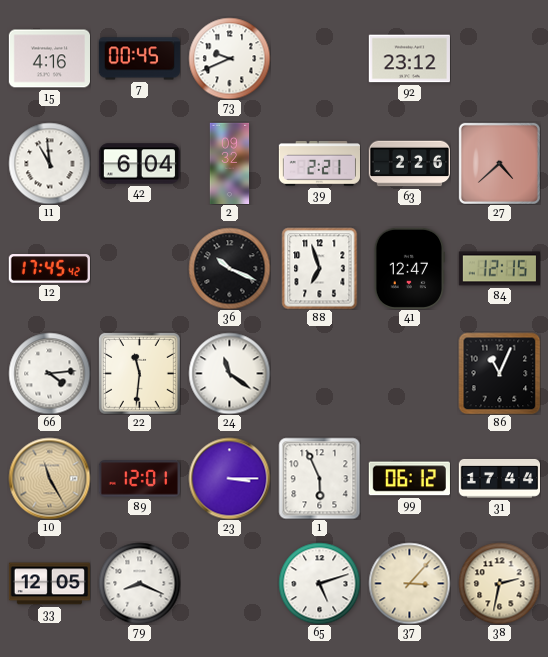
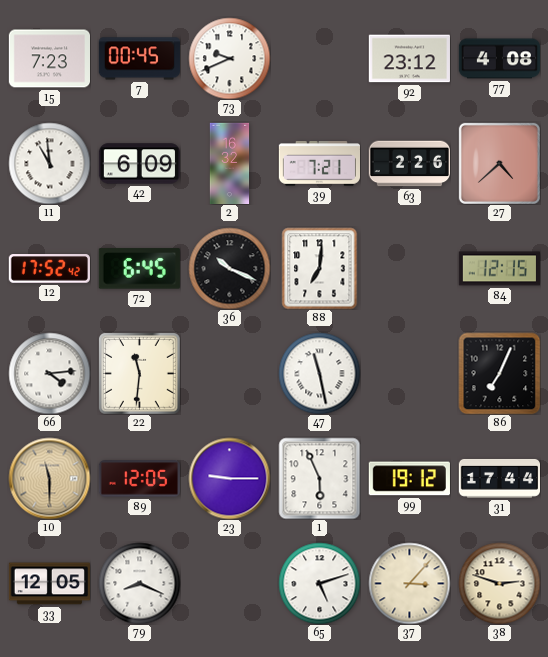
15: 4:16 -> 7:23
77: none -> 4:08
42: 6:04 -> 6:09
2: 09:32 -> 16:32
39: 2:21 -> 7:21
12: 17:45 -> 17:52
72: none -> 6:45
88: 6:57 -> 7:01
41: 12:47 -> none
24: 11:21 -> none
47: none -> 11:28
86: 11:04 -> 7:04
10: 11:25 -> 11:30
89: 12:01 -> 12:05
23: 3:15 -> 9:15
99: 06:12 -> 19:12
38: 2:32 -> 2:48
